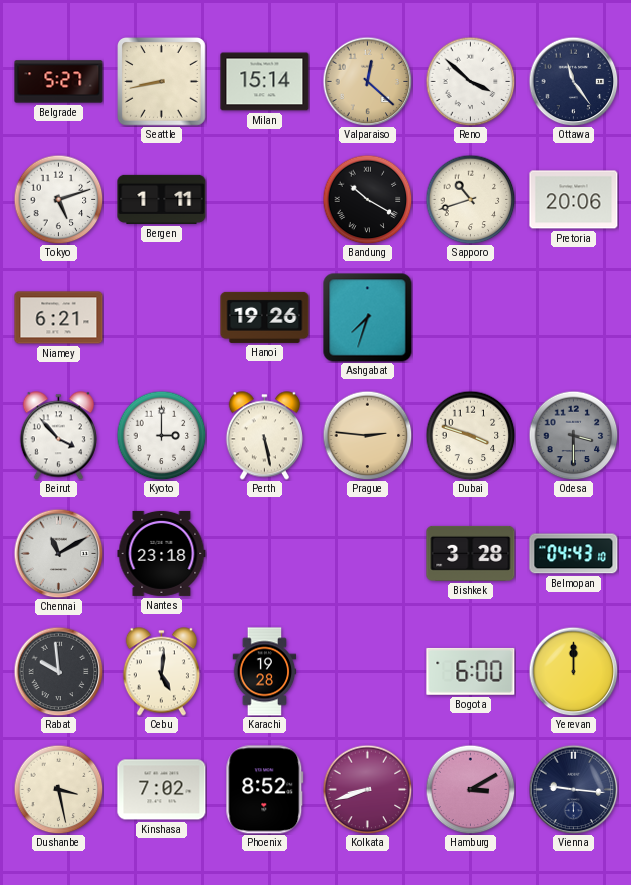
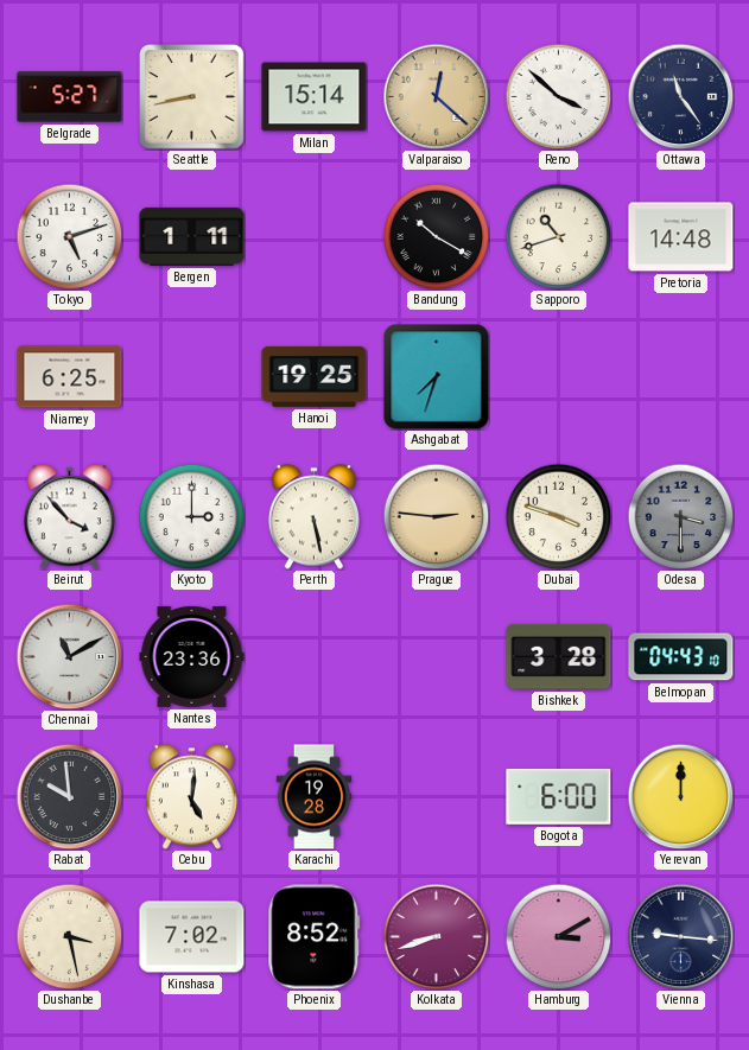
Pretoria: 20:06 -> 14:48
Niamey: 6:21 -> 6:25
Hanoi: 19:26 -> 19:25
Nantes: 23:18 -> 23:36
